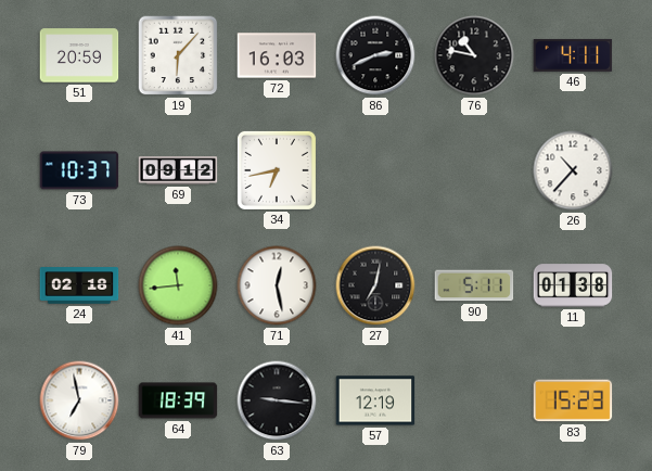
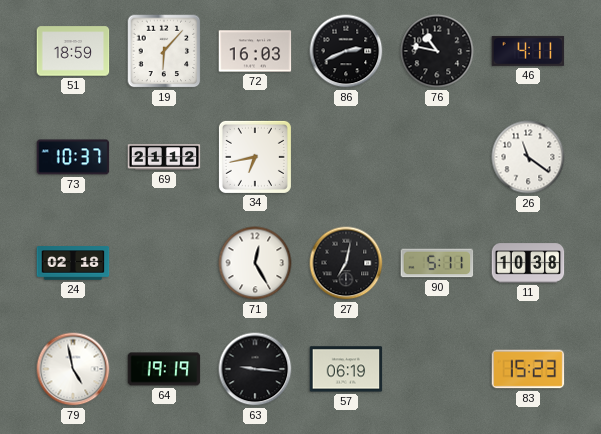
51: 20:59 -> 18:59
69: 09:12 -> 21:12
26: 10:37 -> 11:21
41: 11:44 -> none
71: 12:28 -> 12:25
11: 01:38 -> 10:38
79: 6:58 -> 4:58
64: 18:39 -> 19:19
57: 12:19 -> 06:19
